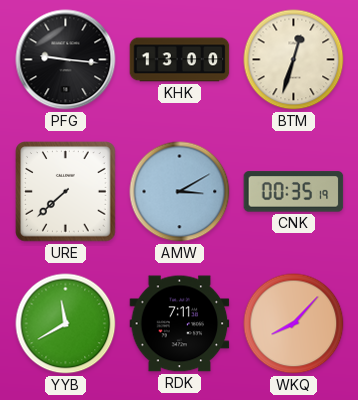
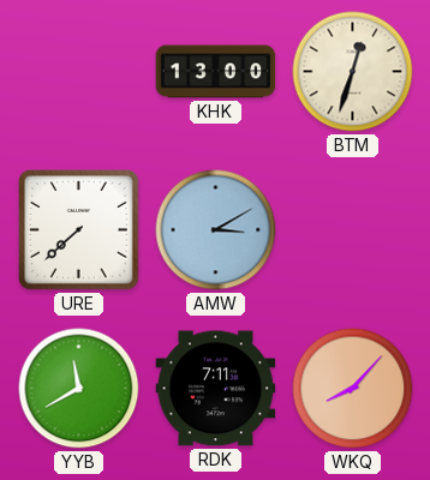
PFG: 9:16 -> none
CNK: 00:35 -> none
